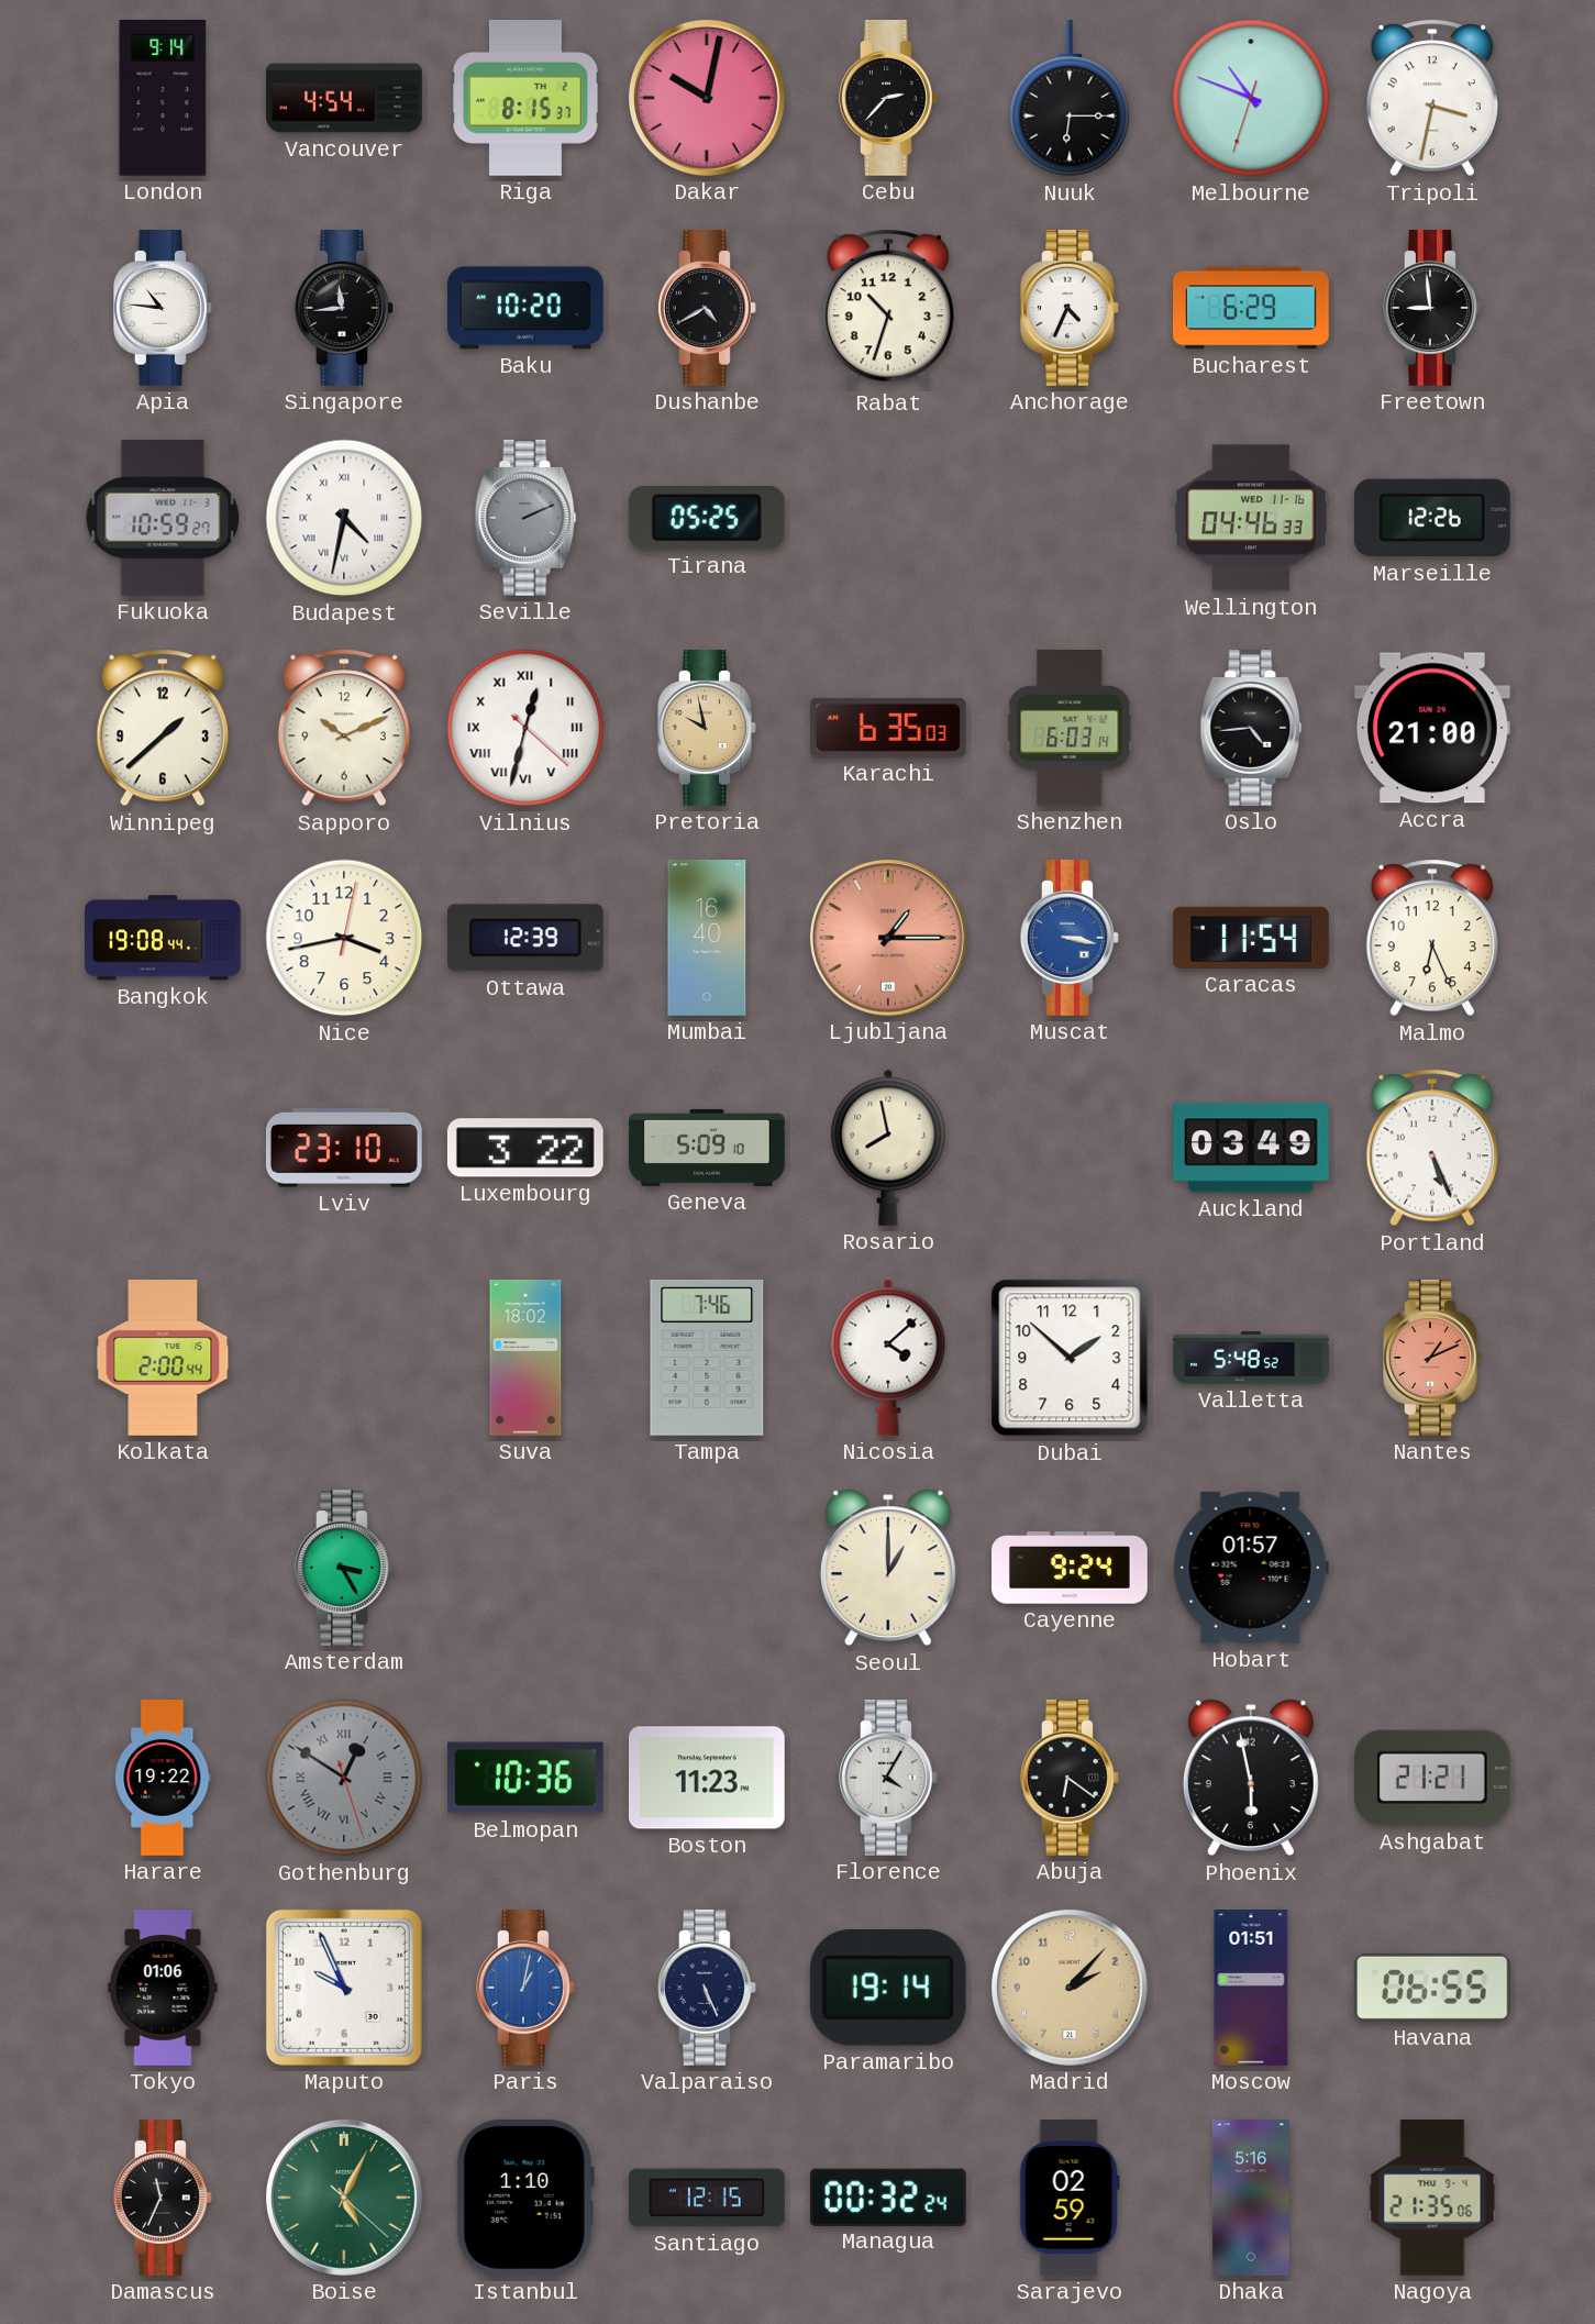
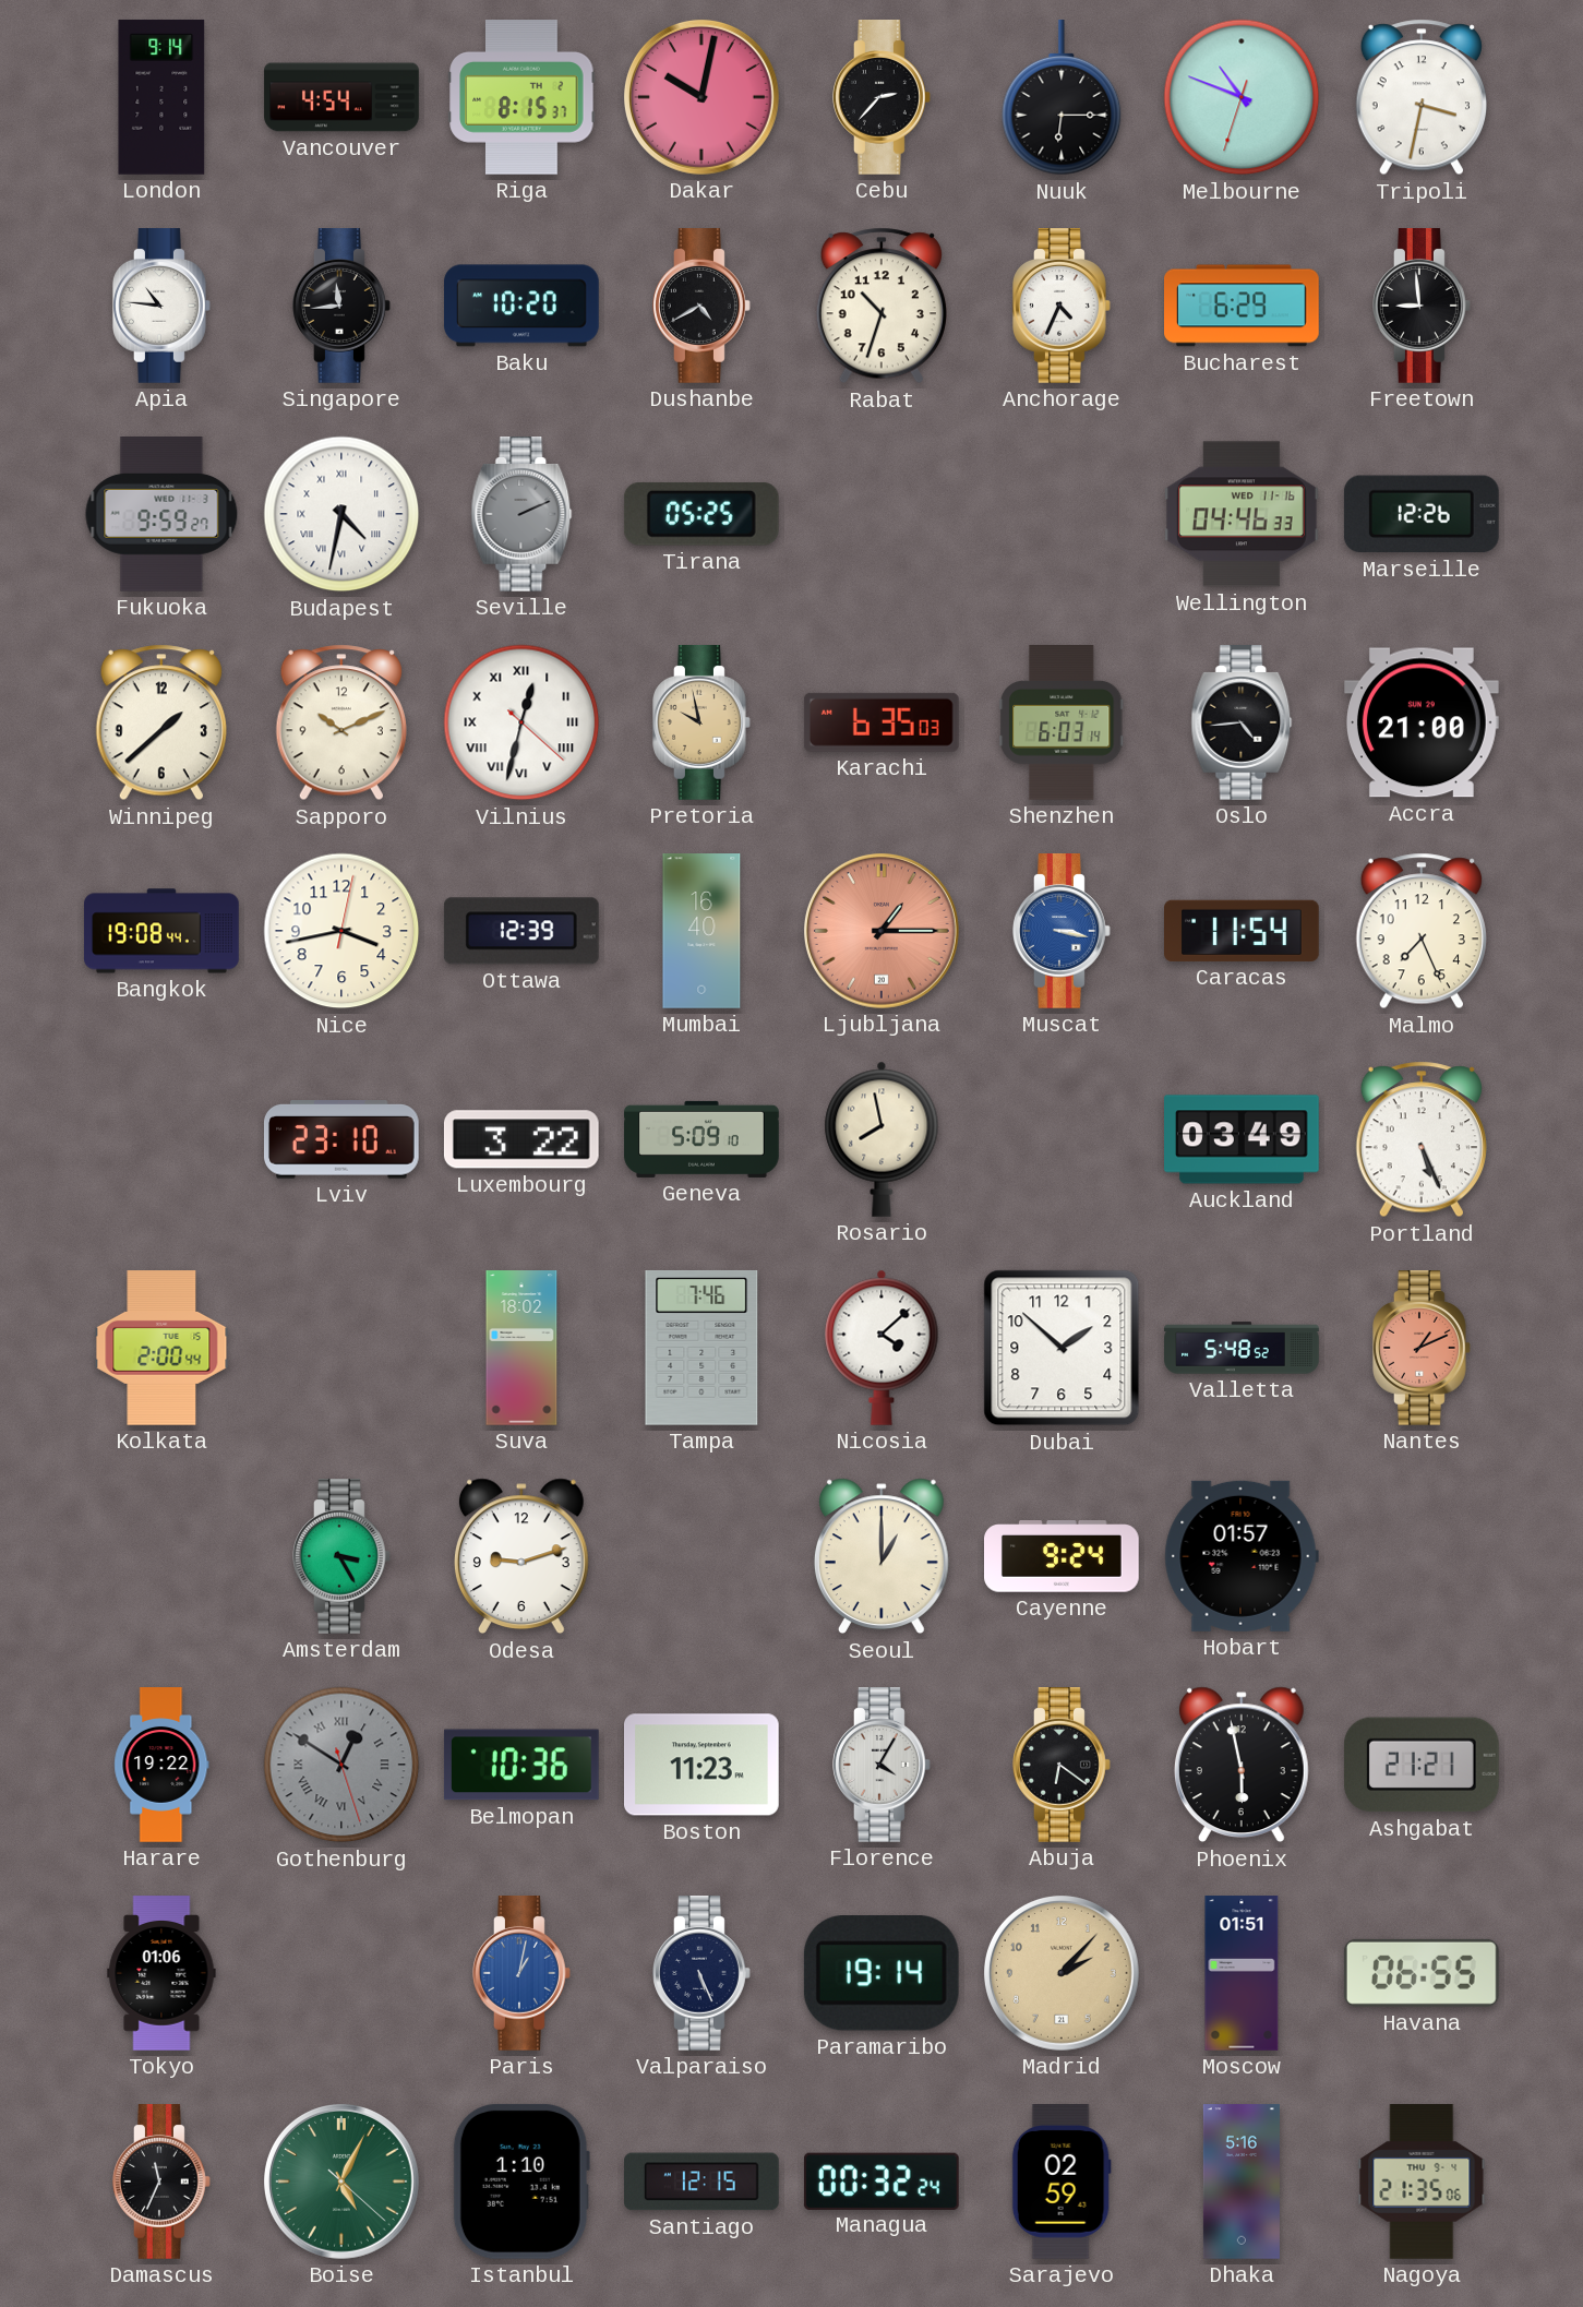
Fukuoka: 10:59 -> 9:59
Malmo: 6:26 -> 7:26
Odesa: none -> 9:12
Maputo: 9:56 -> none
